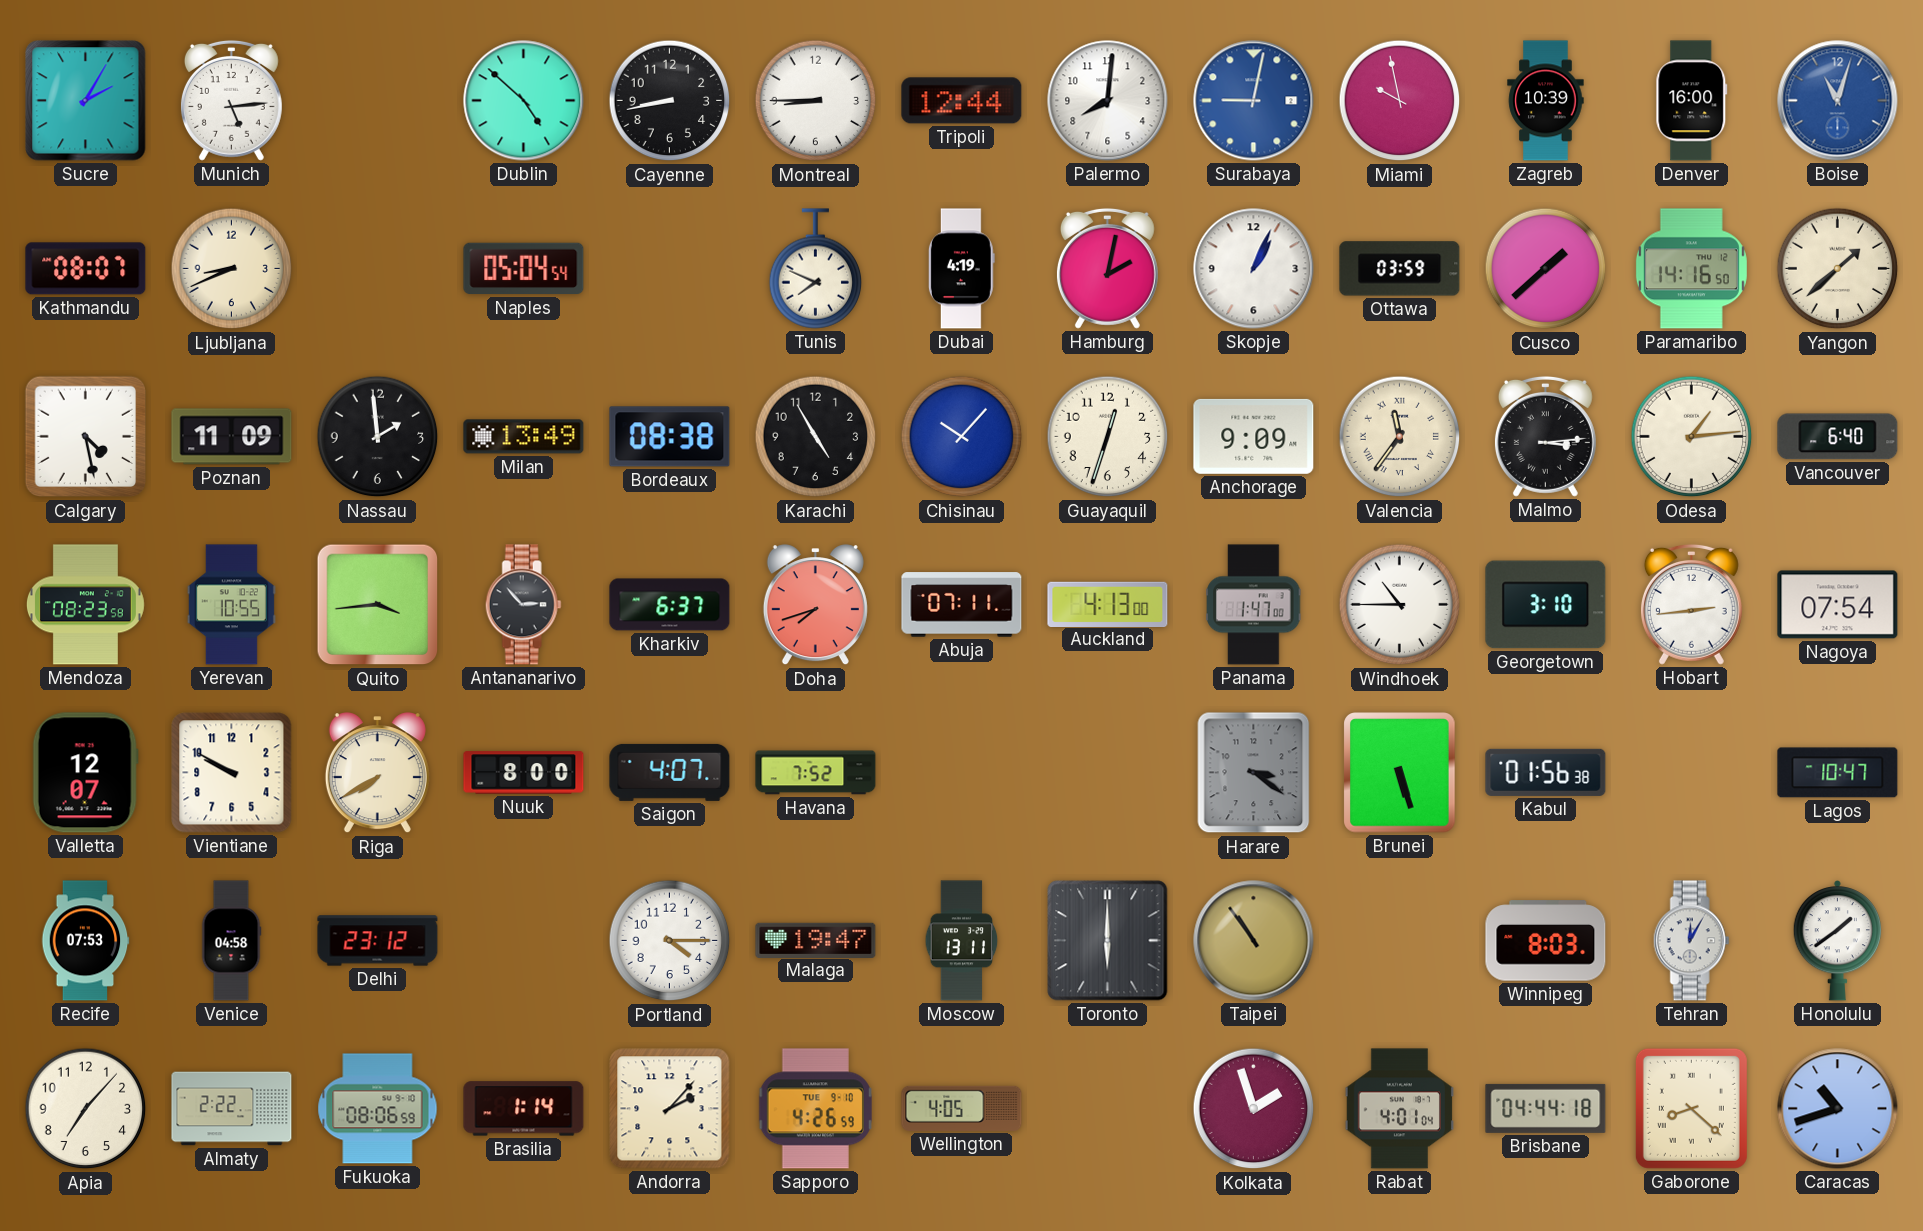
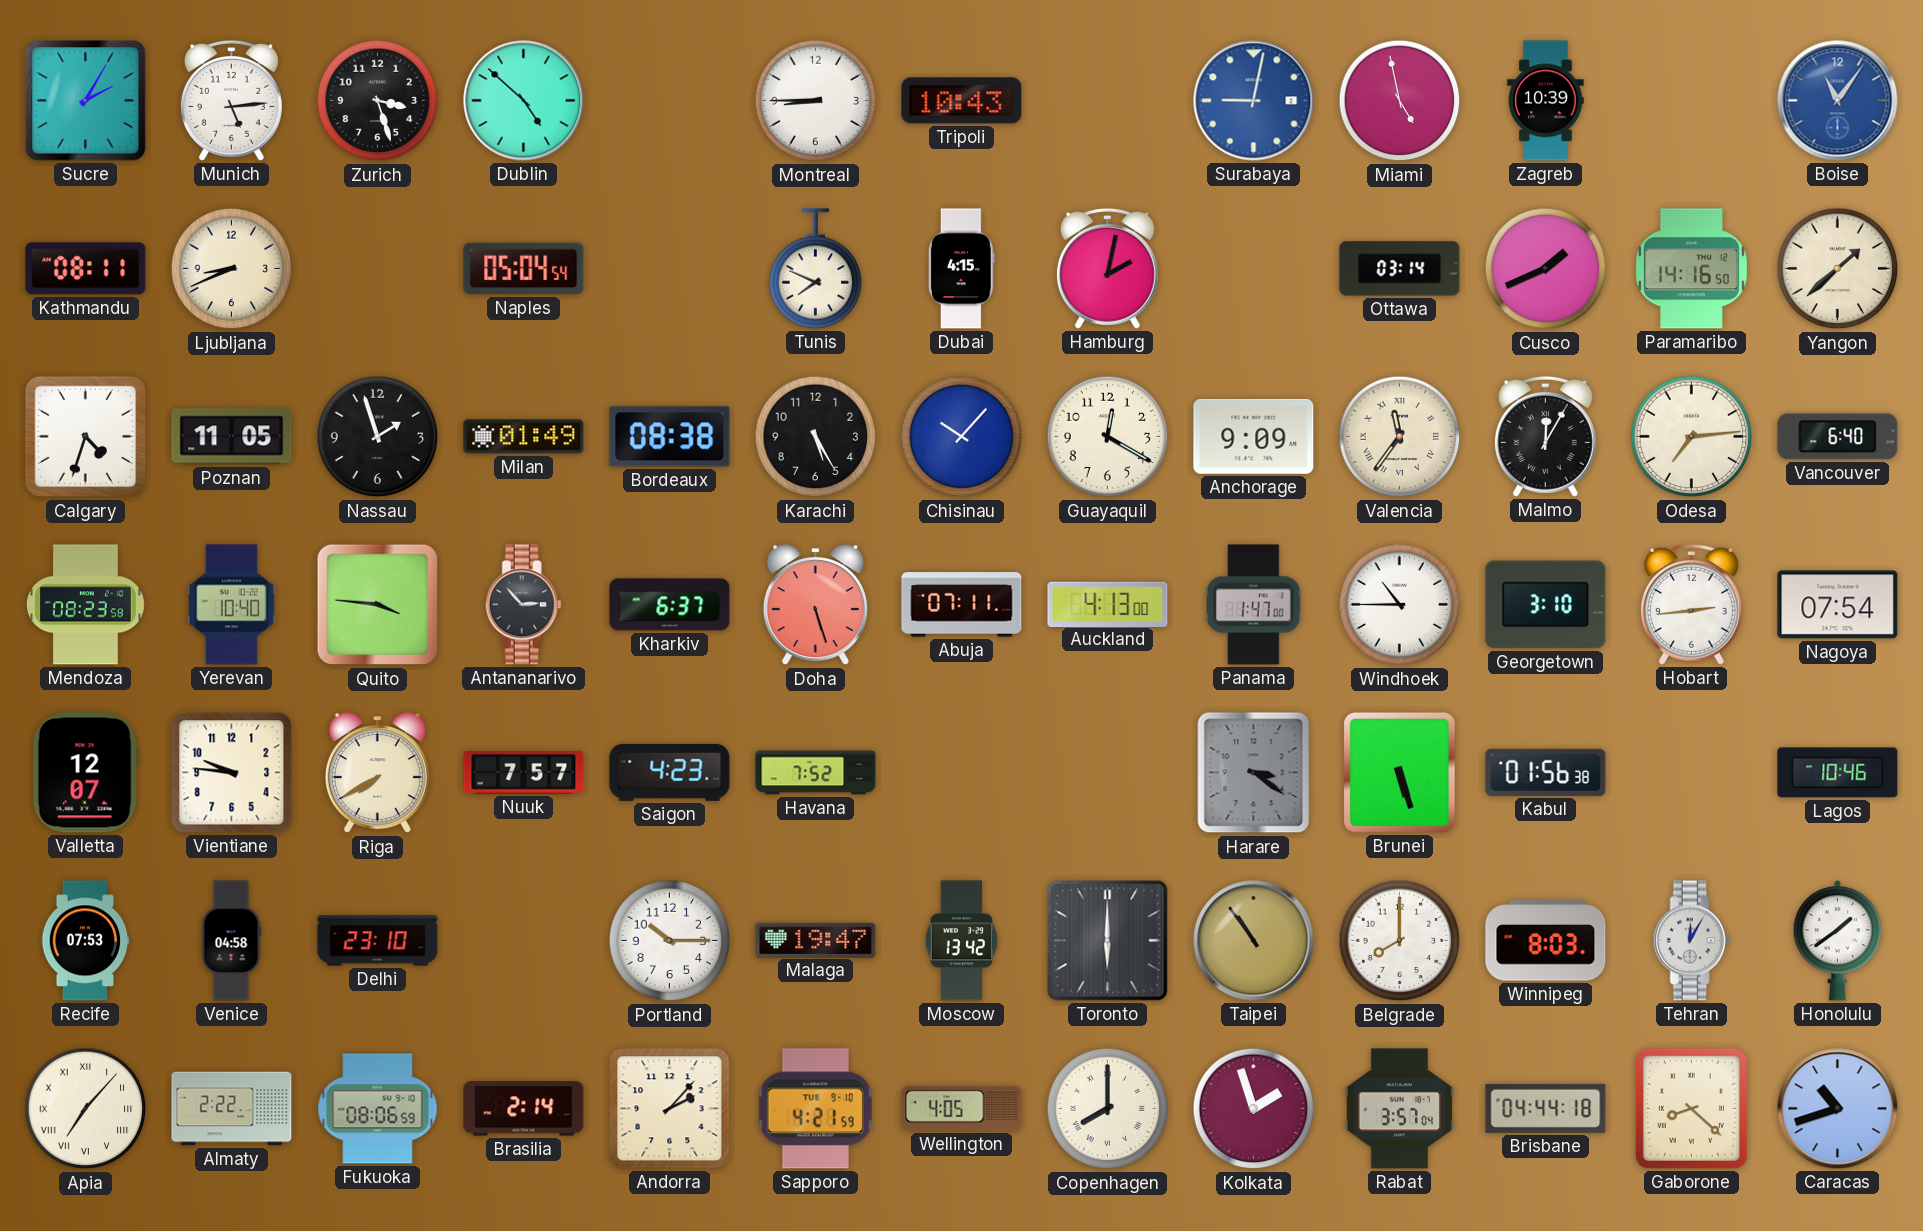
Zurich: none -> 3:27
Cayenne: 8:43 -> none
Tripoli: 12:44 -> 10:43
Palermo: 8:01 -> none
Miami: 9:58 -> 4:58
Denver: 16:00 -> none
Boise: 11:03 -> 11:06
Kathmandu: 08:07 -> 08:11
Dubai: 4:19 -> 4:15
Skopje: 1:04 -> none
Ottawa: 03:59 -> 03:14
Cusco: 1:38 -> 1:41
Calgary: 4:28 -> 4:33
Poznan: 11:09 -> 11:05
Nassau: 1:59 -> 1:57
Milan: 13:49 -> 01:49
Karachi: 4:55 -> 5:25
Guayaquil: 12:33 -> 12:20
Malmo: 3:14 -> 12:05
Odesa: 1:14 -> 7:14
Yerevan: 10:55 -> 10:40
Quito: 3:44 -> 3:46
Doha: 7:42 -> 5:27
Vientiane: 9:50 -> 9:46
Nuuk: 8:00 -> 7:57
Saigon: 4:07 -> 4:23
Lagos: 10:47 -> 10:46
Delhi: 23:12 -> 23:10
Portland: 4:15 -> 10:15
Moscow: 13:11 -> 13:42
Belgrade: none -> 8:00
Apia numerals: Arabic -> Roman
Brasilia: 1:14 -> 2:14
Sapporo: 4:26 -> 4:21
Copenhagen: none -> 8:00
Rabat: 4:01 -> 3:57
